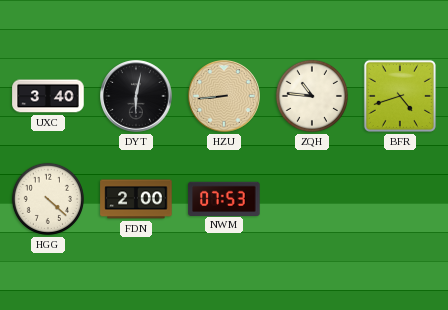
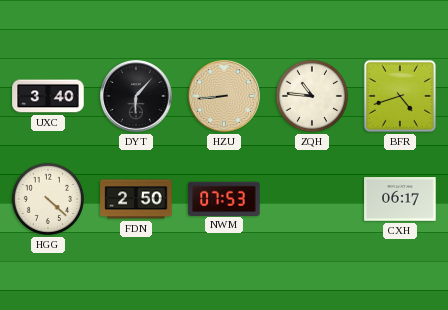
DYT: 6:02 -> 6:07
FDN: 2:00 -> 2:50
CXH: none -> 06:17
